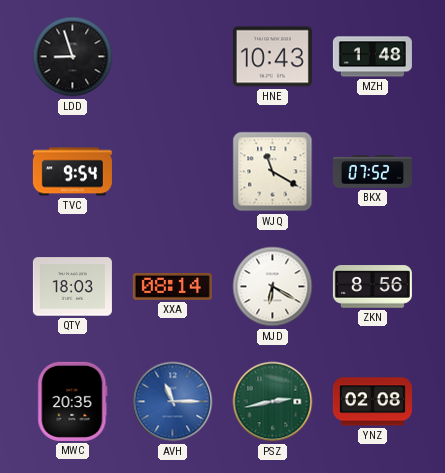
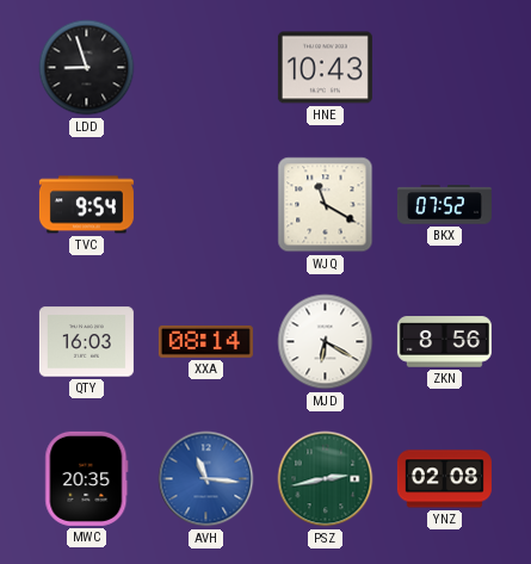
MZH: 1:48 -> none
QTY: 18:03 -> 16:03
AVH: 11:15 -> 11:16
